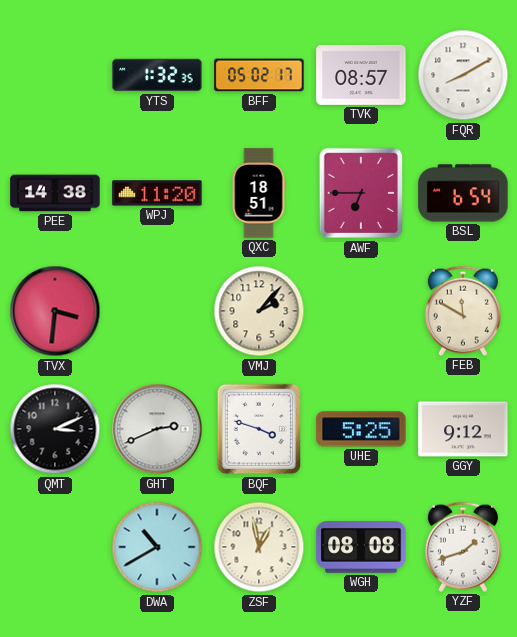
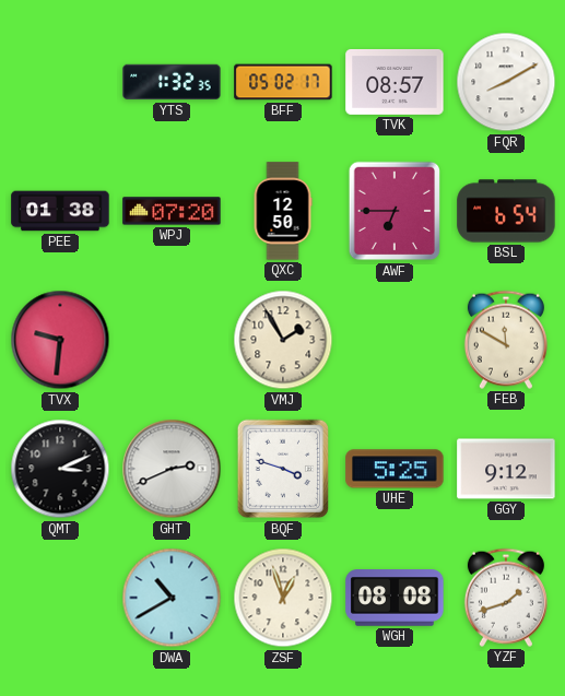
PEE: 14:38 -> 01:38
WPJ: 11:20 -> 07:20
QXC: 18:51 -> 12:50
TVX: 3:31 -> 9:31
VMJ: 2:07 -> 1:55
ZSF: 12:58 -> 12:57
